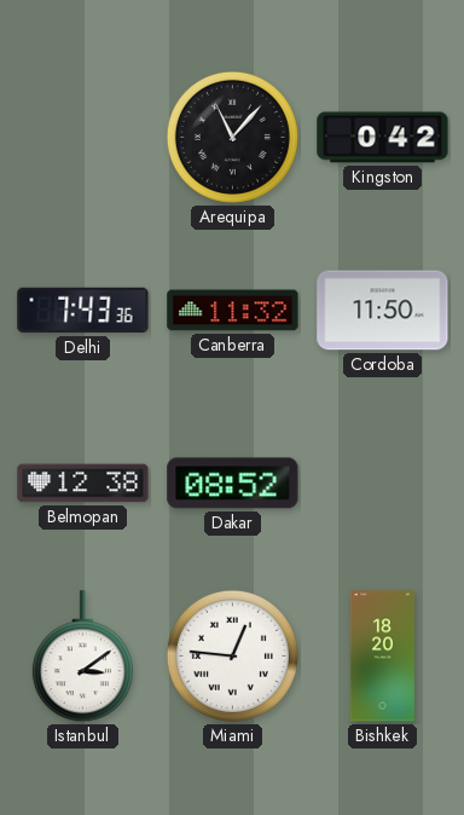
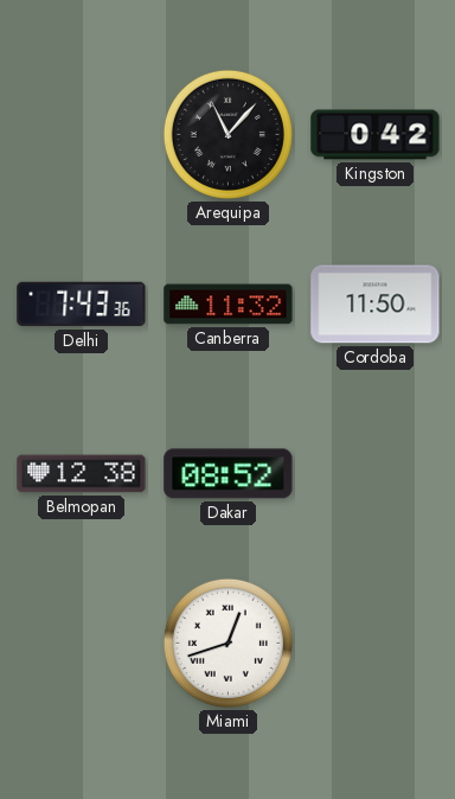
Istanbul: 3:09 -> none
Miami: 12:46 -> 12:42
Bishkek: 18:20 -> none
